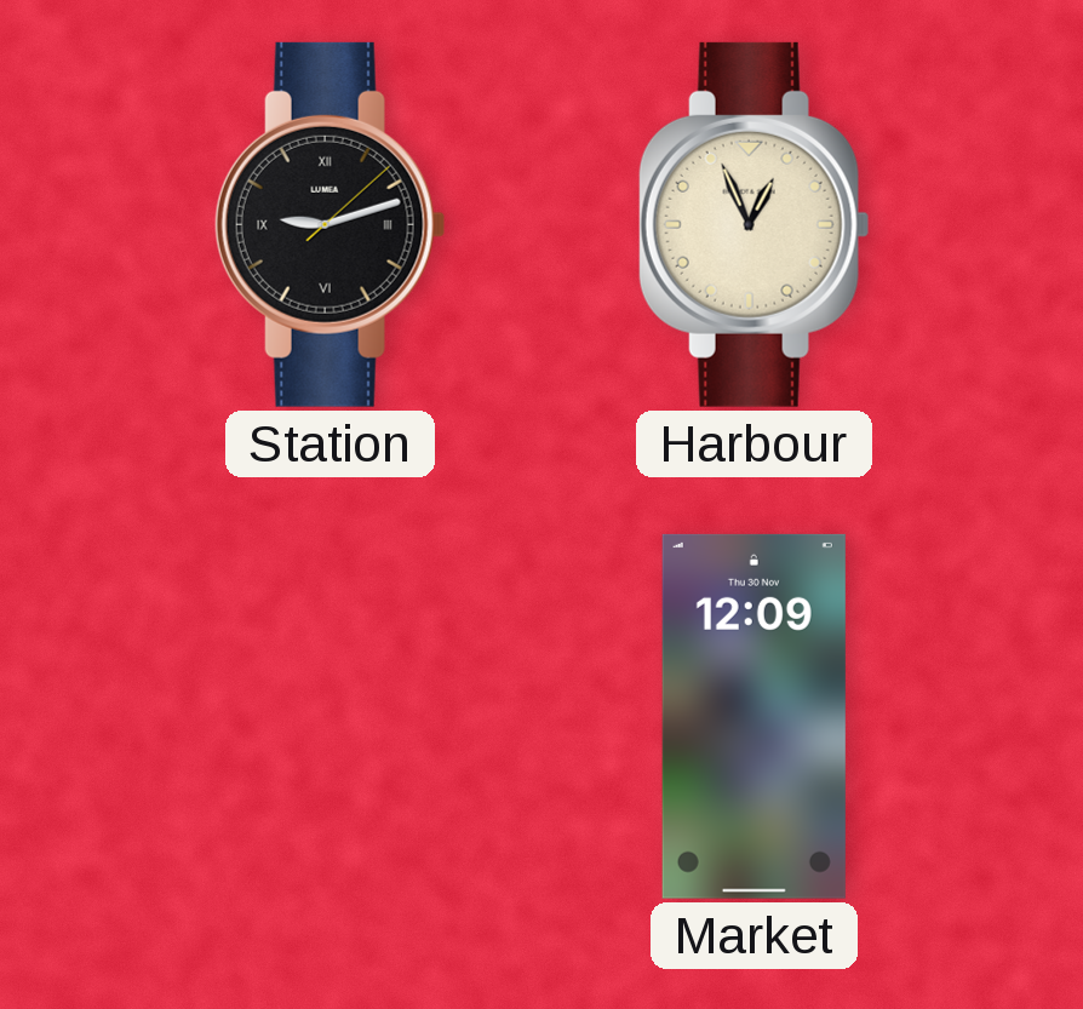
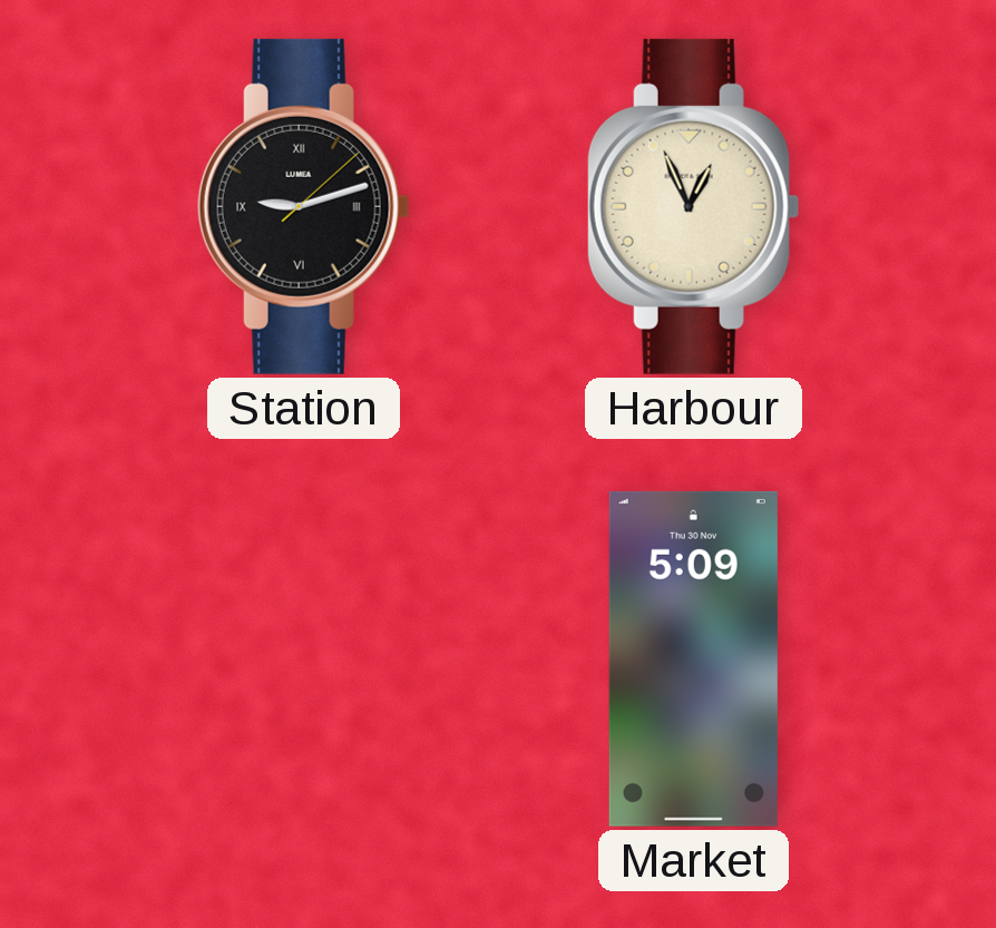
Market: 12:09 -> 5:09
